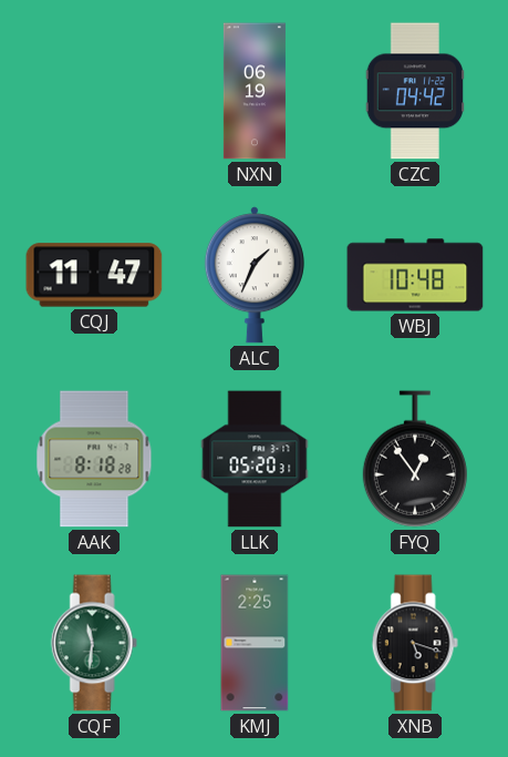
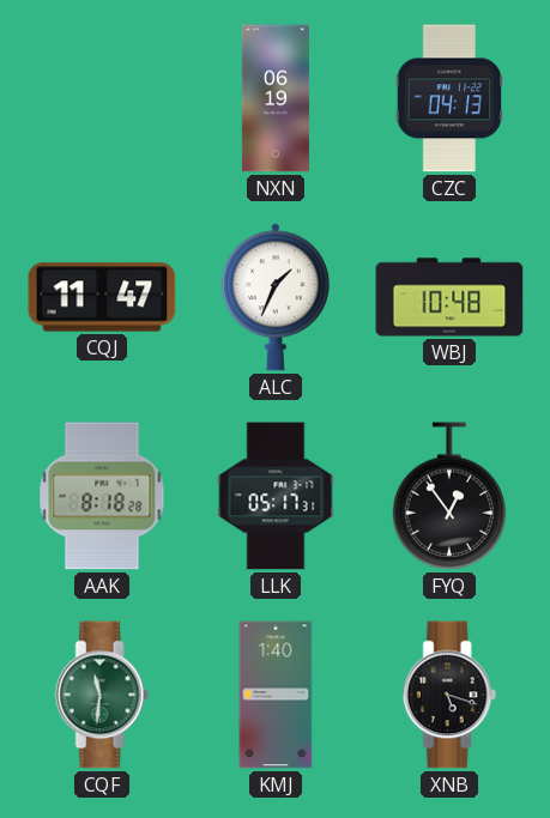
CZC: 04:42 -> 04:13
LLK: 05:20 -> 05:17
KMJ: 2:25 -> 1:40
